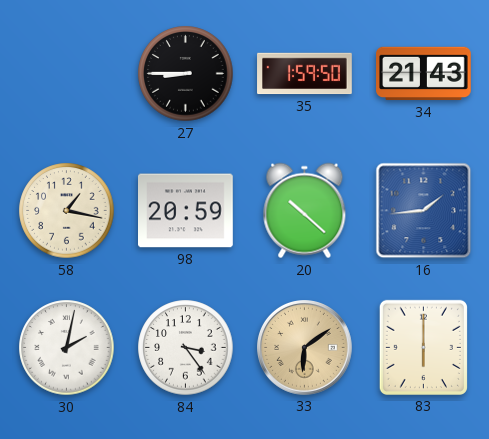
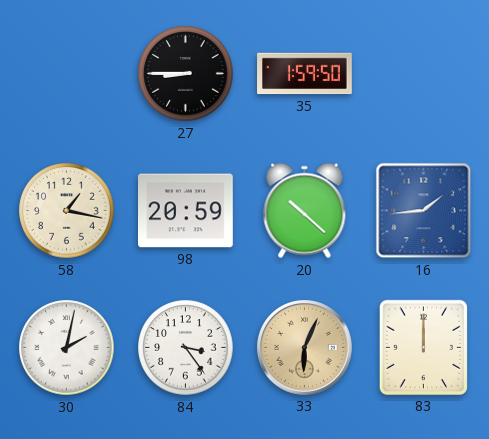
34: 21:43 -> none
33: 6:09 -> 6:04
83: 6:00 -> 12:00
